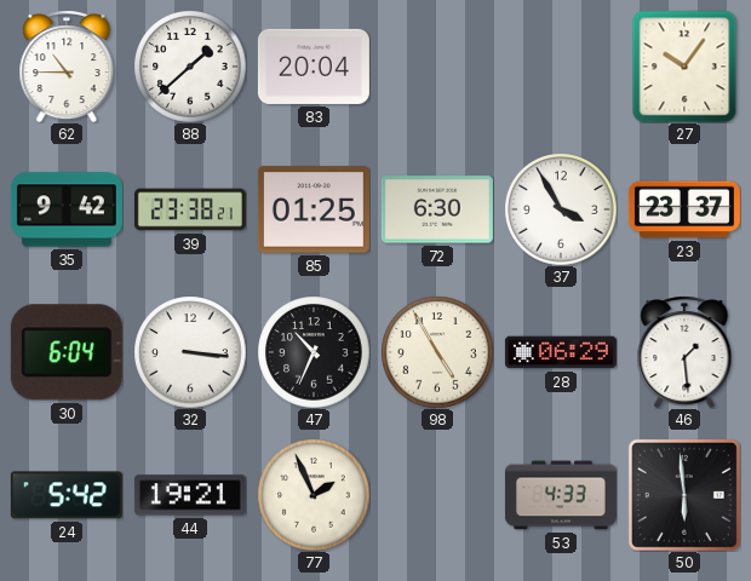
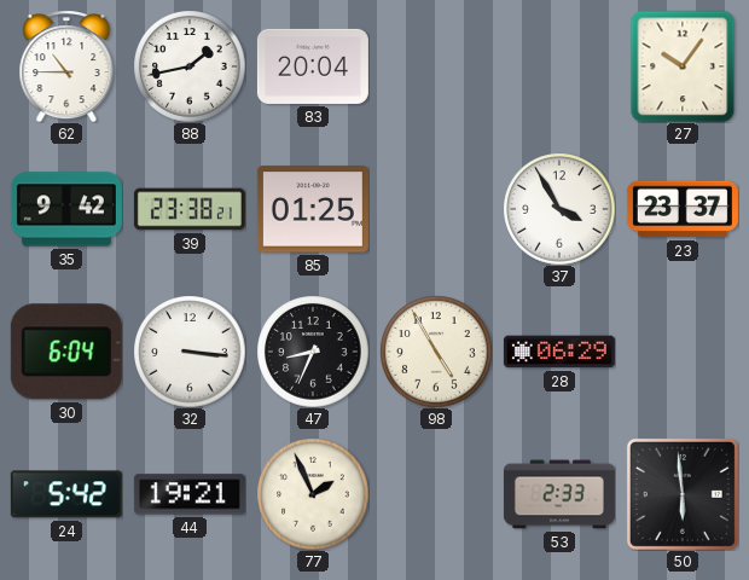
88: 1:38 -> 1:43
72: 6:30 -> none
47: 10:34 -> 8:34
46: 1:29 -> none
53: 4:33 -> 2:33
